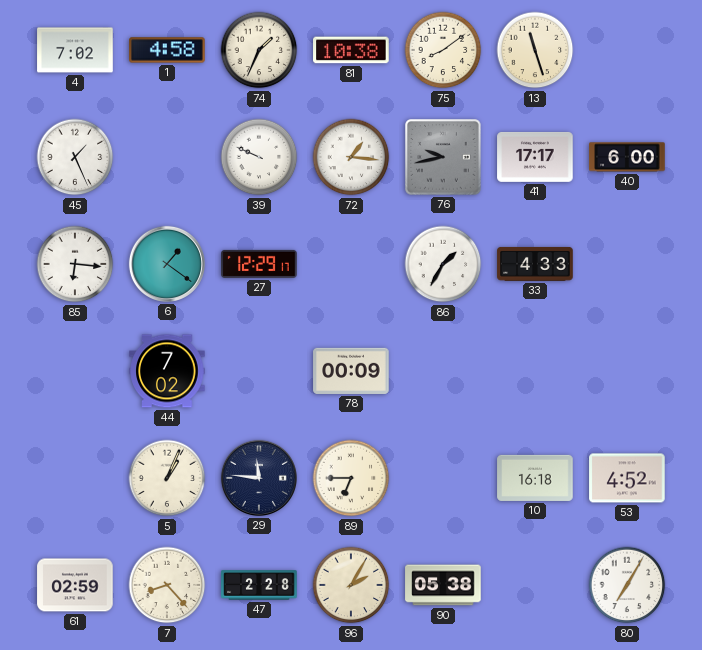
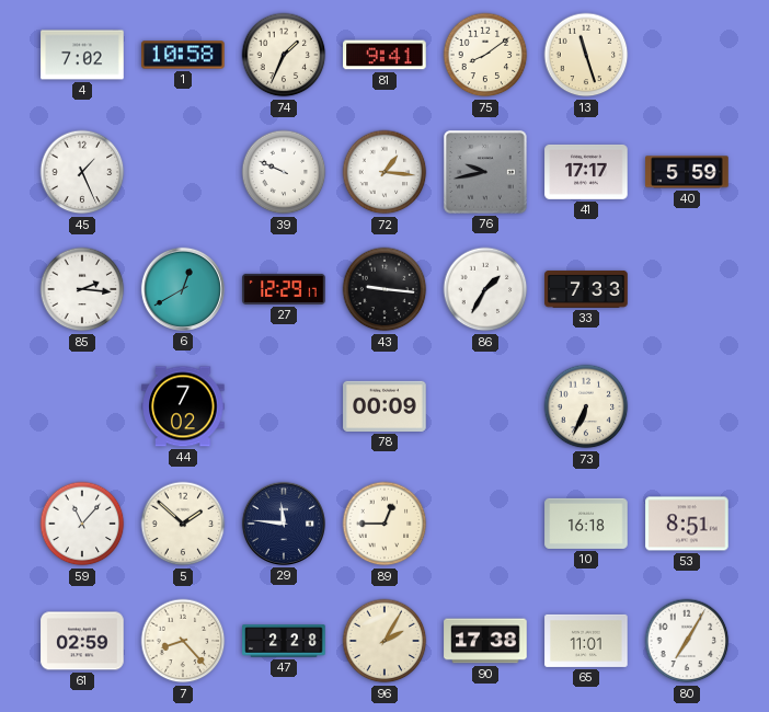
1: 4:58 -> 10:58
81: 10:38 -> 9:41
40: 6:00 -> 5:59
85: 6:16 -> 2:16
6: 1:21 -> 12:40
43: none -> 9:16
33: 4:33 -> 7:33
73: none -> 6:34
59: none -> 11:07
5: 1:04 -> 1:52
89: 6:45 -> 12:45
53: 4:52 -> 8:51
90: 05:38 -> 17:38
65: none -> 11:01
